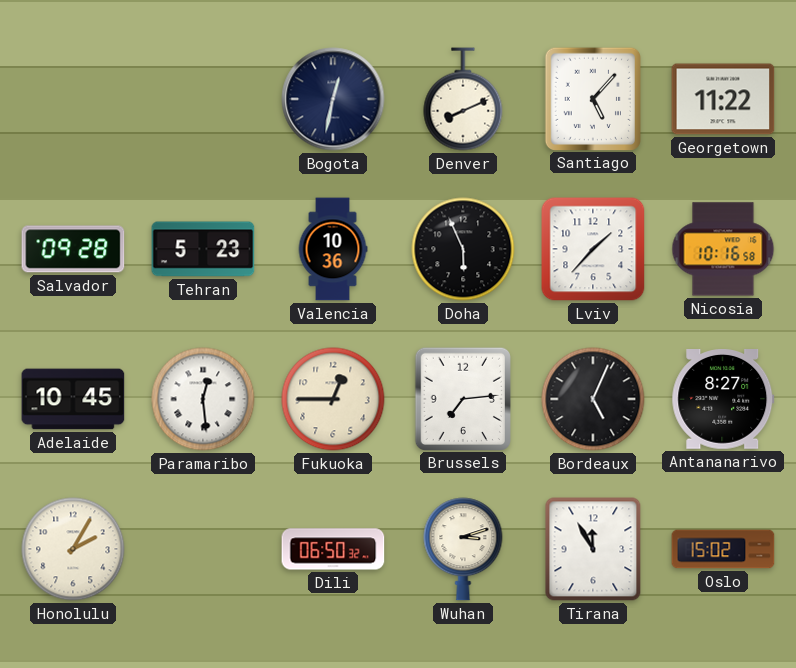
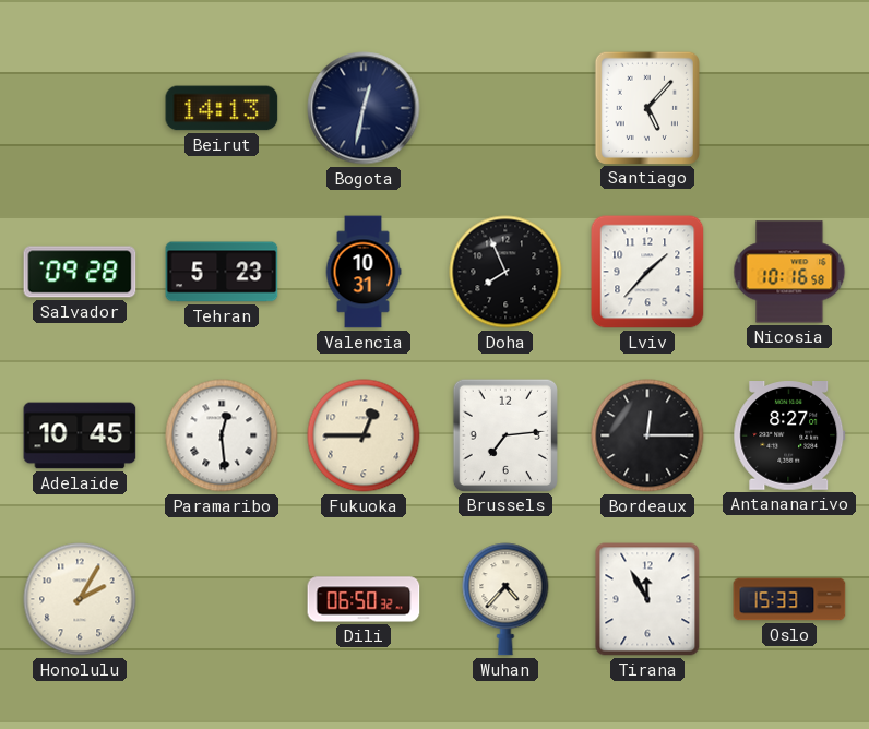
Beirut: none -> 14:13
Denver: 8:11 -> none
Georgetown: 11:22 -> none
Valencia: 10:36 -> 10:31
Doha: 5:56 -> 7:56
Bordeaux: 5:04 -> 12:15
Wuhan: 3:12 -> 4:37
Oslo: 15:02 -> 15:33
